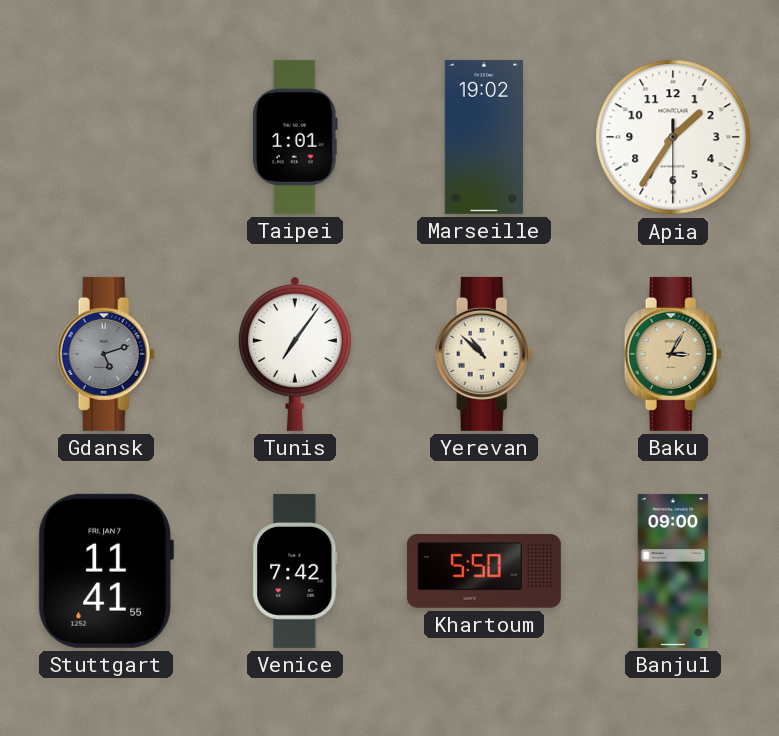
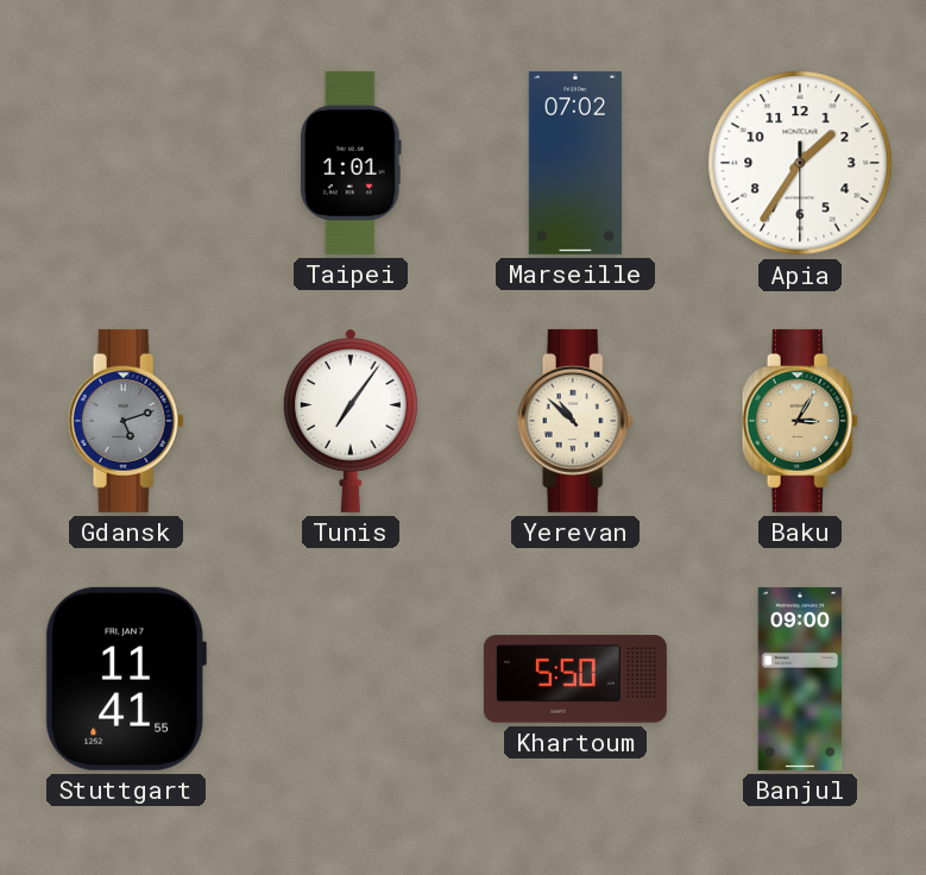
Marseille: 19:02 -> 07:02
Venice: 7:42 -> none
